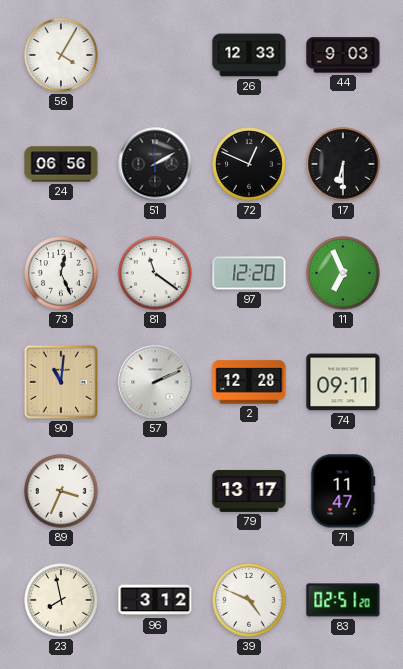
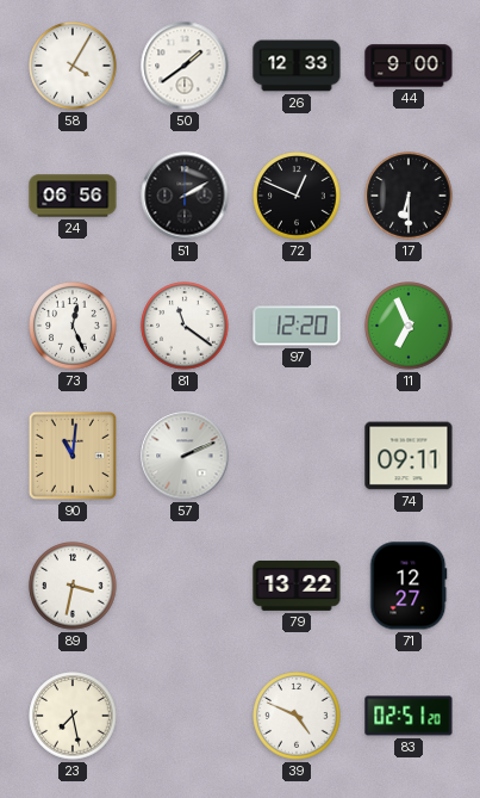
50: none -> 1:39
44: 9:03 -> 9:00
2: 12:28 -> none
89: 3:34 -> 3:32
79: 13:17 -> 13:22
71: 11:47 -> 12:27
23: 7:58 -> 7:28
96: 3:12 -> none
